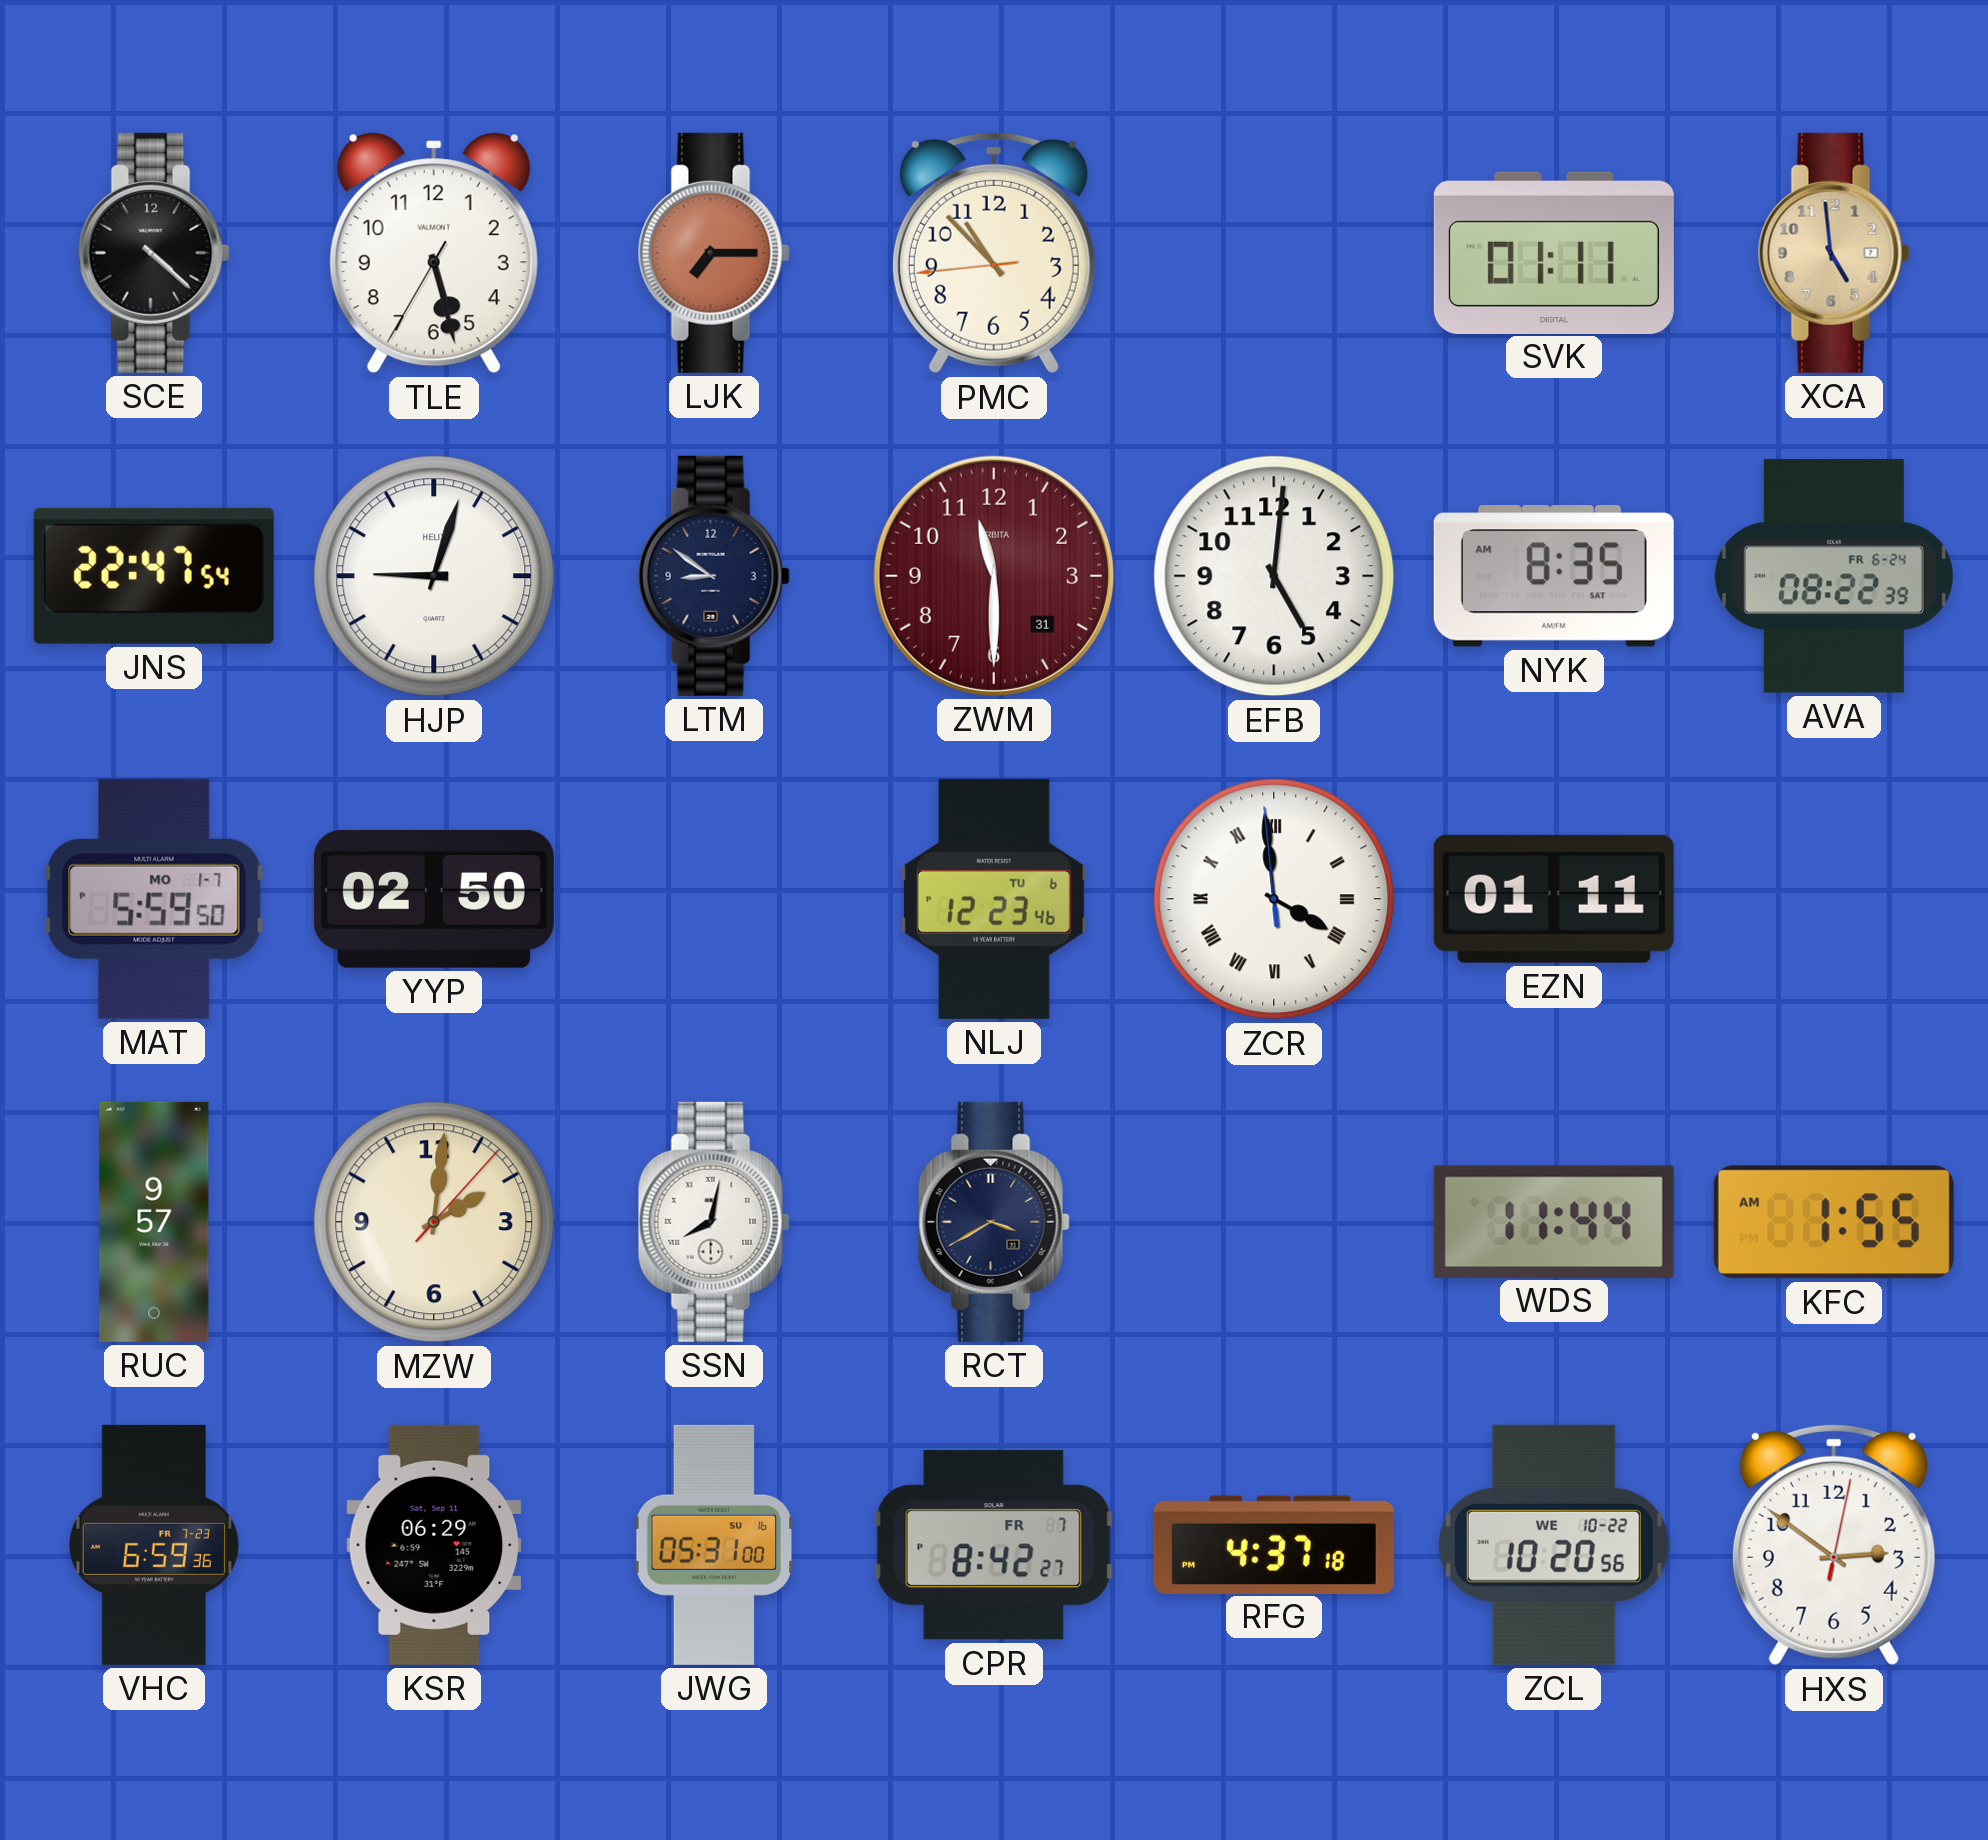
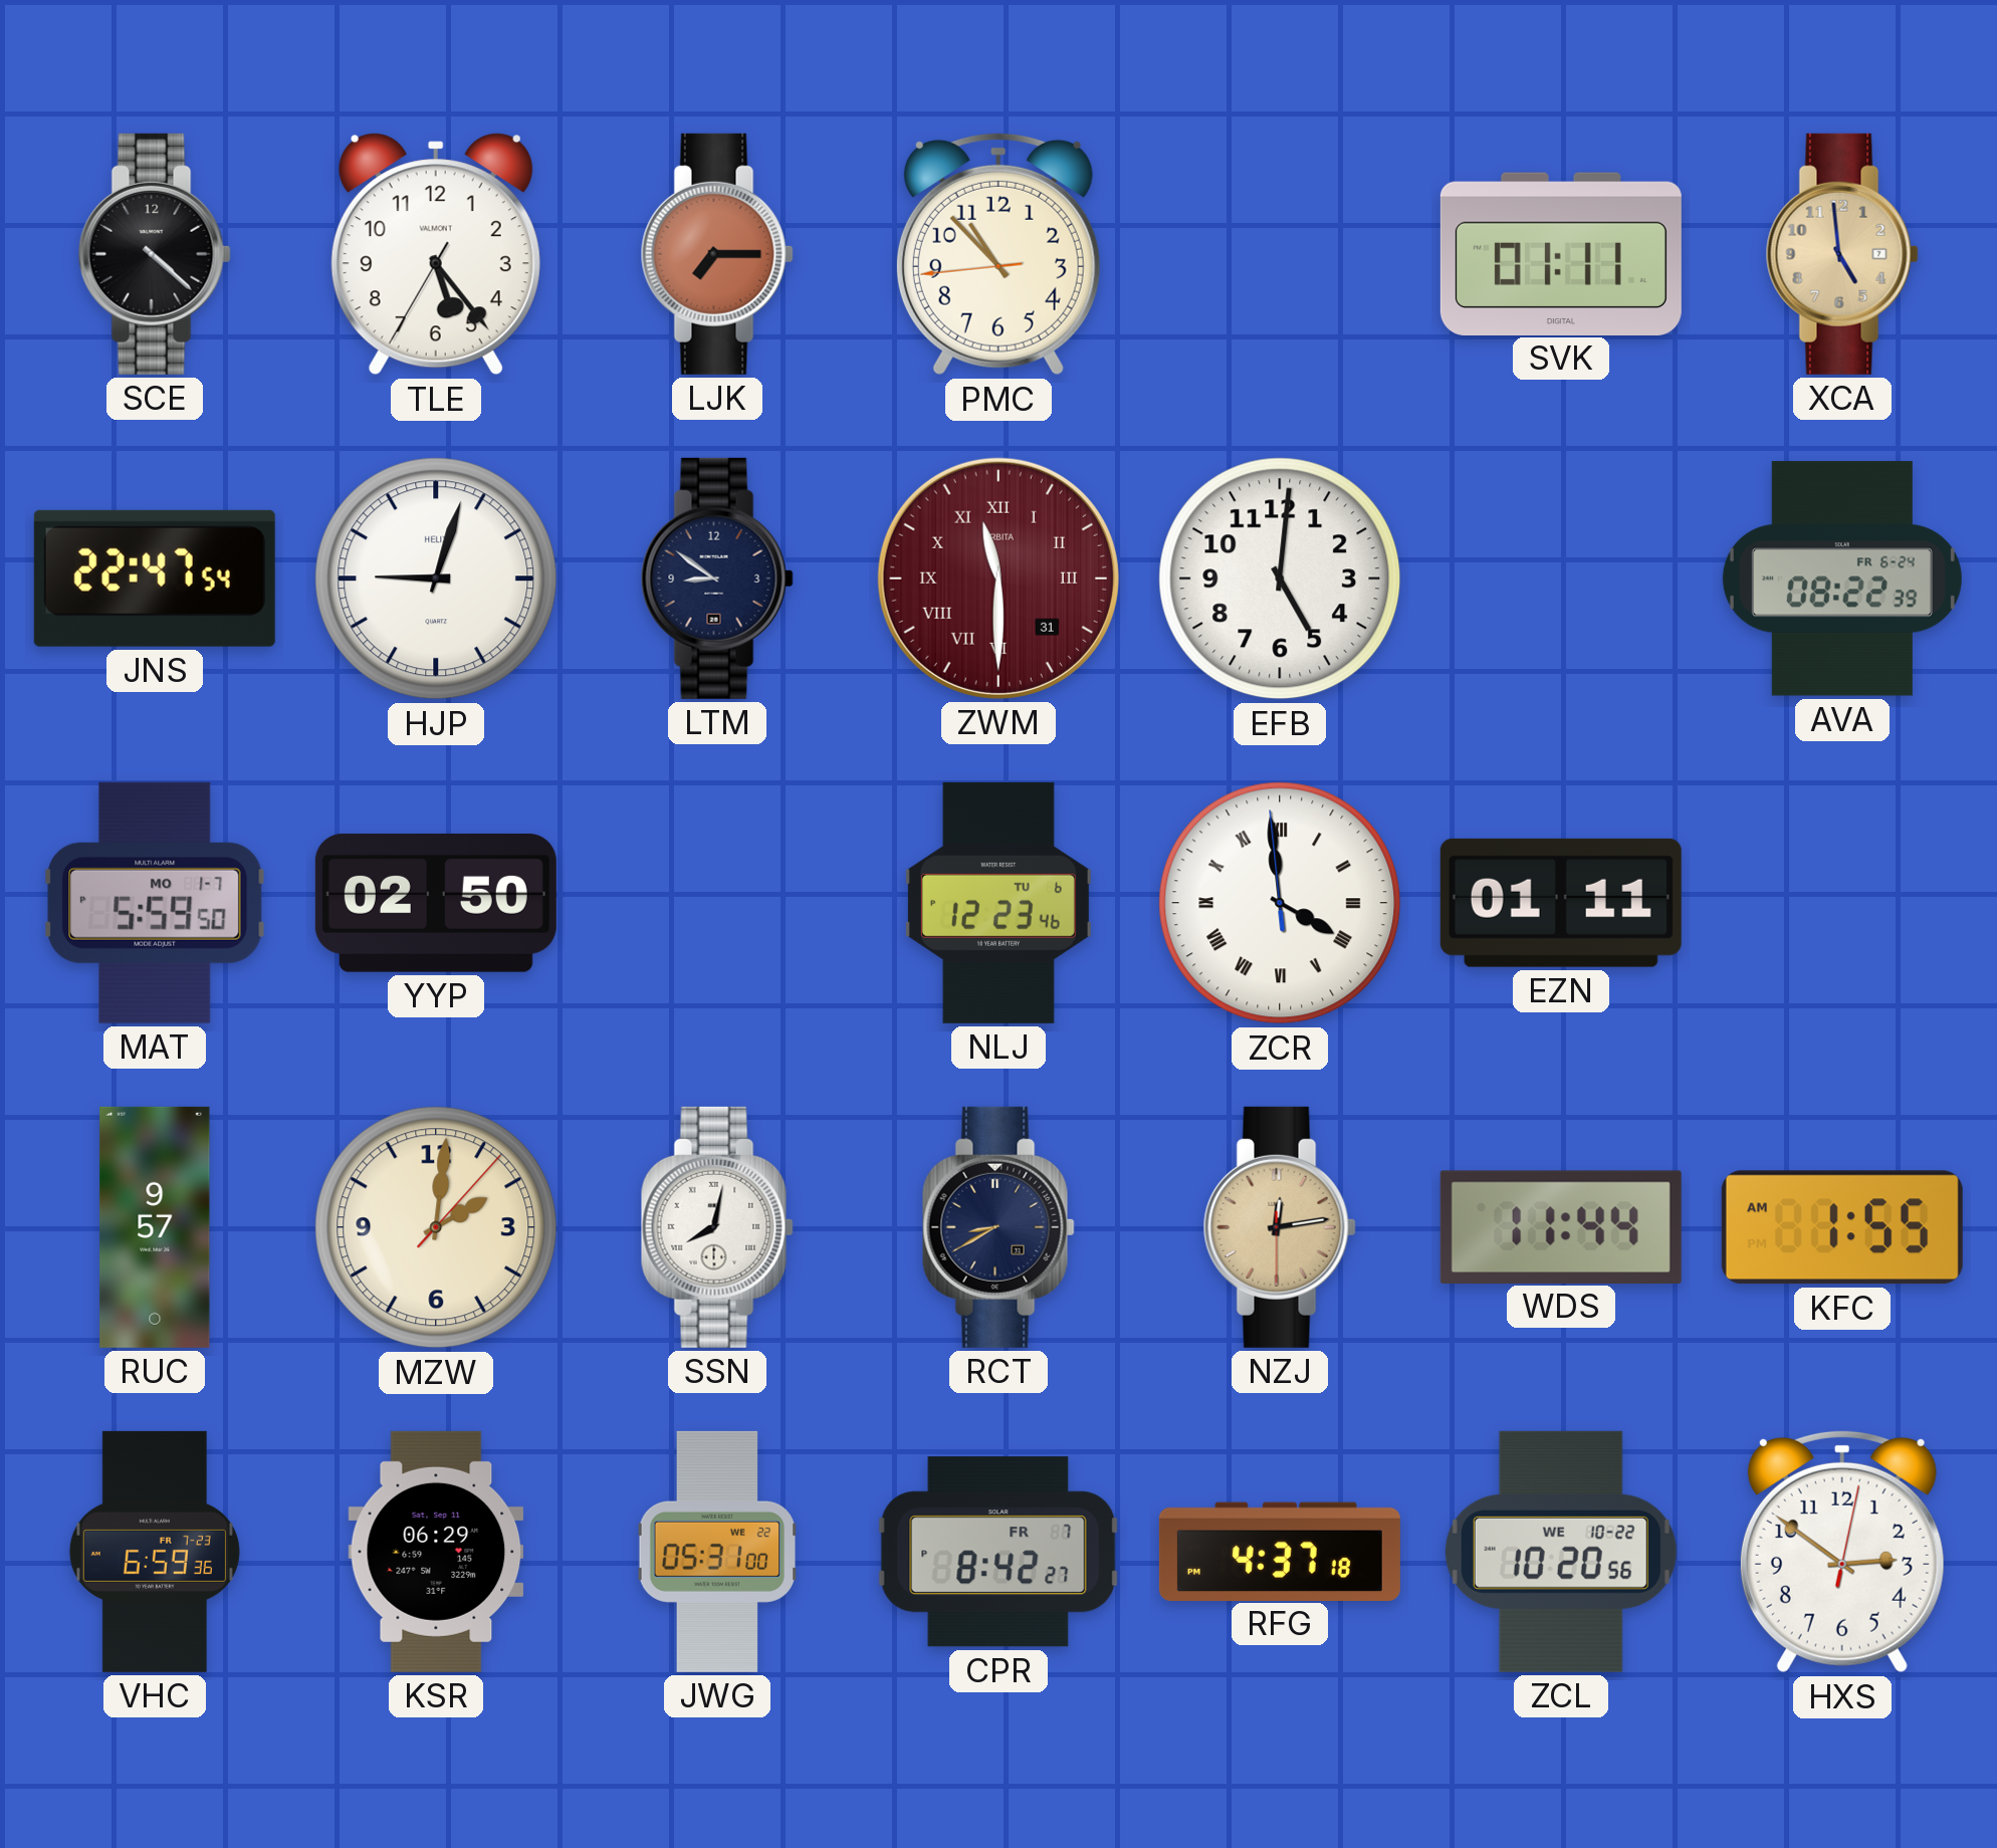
TLE: 5:27 -> 5:23
ZWM numerals: Arabic -> Roman
NYK: 8:35 -> none
RCT: 3:40 -> 8:40
NZJ: none -> 12:13
JWG date: SU 16 -> WE 22
